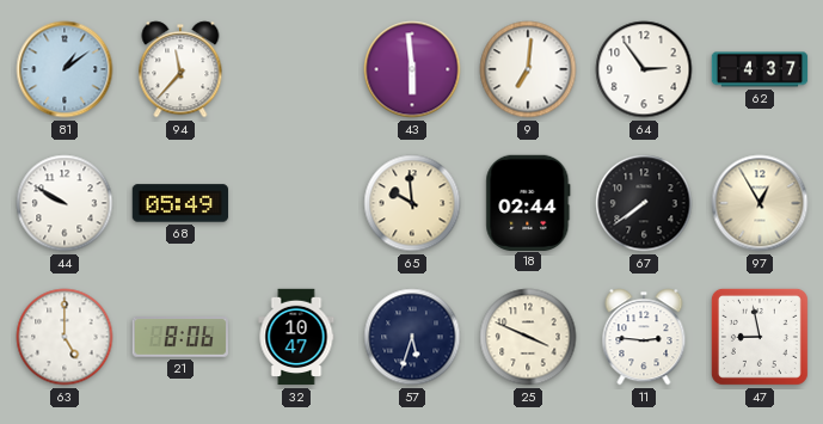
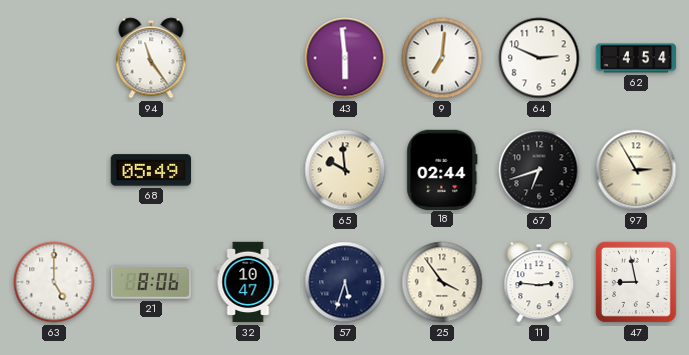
81: 1:09 -> none
94: 11:37 -> 11:24
64: 2:54 -> 2:49
62: 4:37 -> 4:54
44: 9:50 -> none
67: 7:39 -> 6:42
97: 12:55 -> 2:55
25: 3:49 -> 3:54
